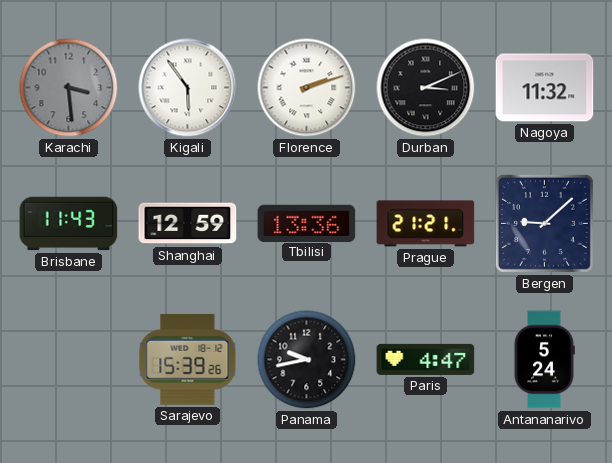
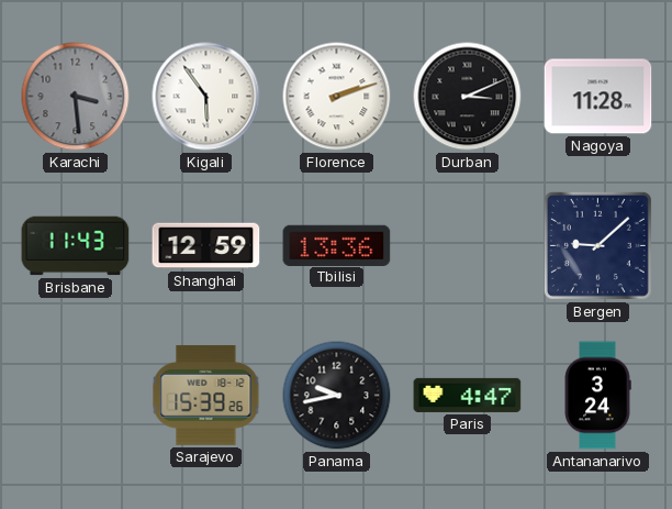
Nagoya: 11:32 -> 11:28
Prague: 21:21 -> none
Antananarivo: 5:24 -> 3:24
